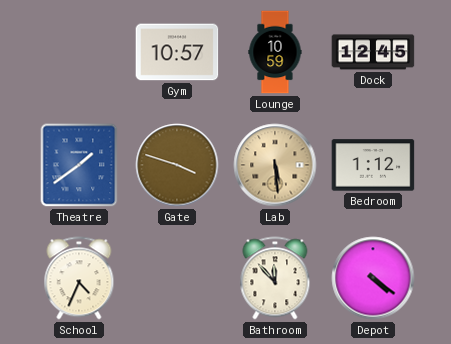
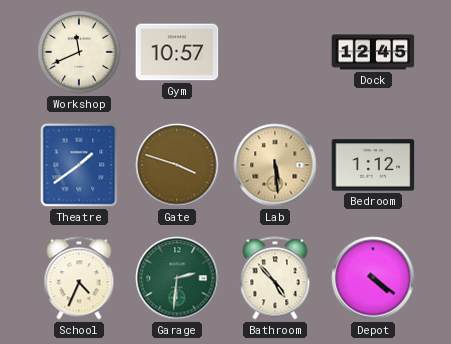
Workshop: none -> 11:41
Lounge: 10:59 -> none
Garage: none -> 2:31
Bathroom: 11:53 -> 4:53
